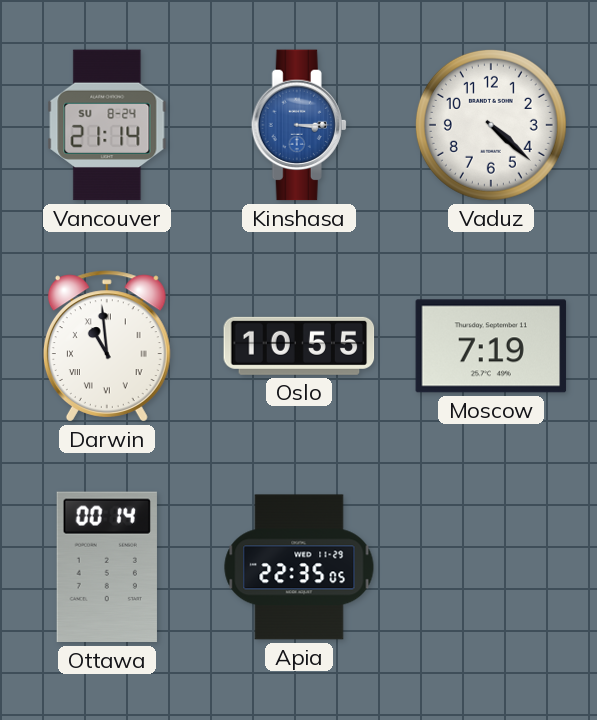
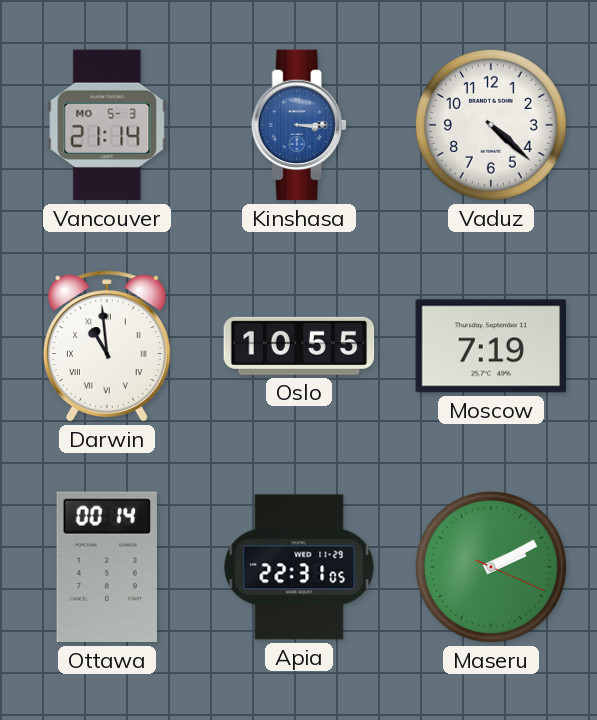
Vancouver date: SU 8-24 -> MO 5-3
Apia: 22:35 -> 22:31
Maseru: none -> 2:10
